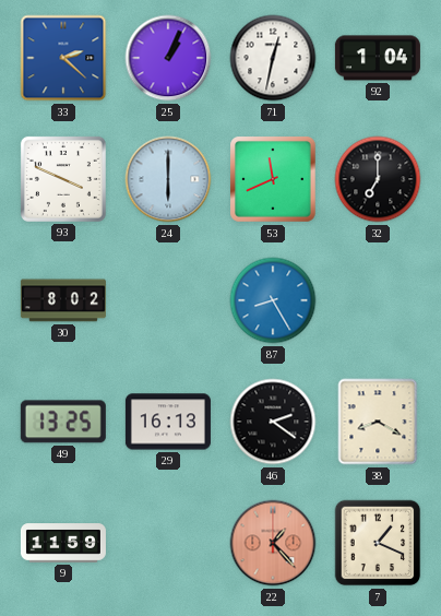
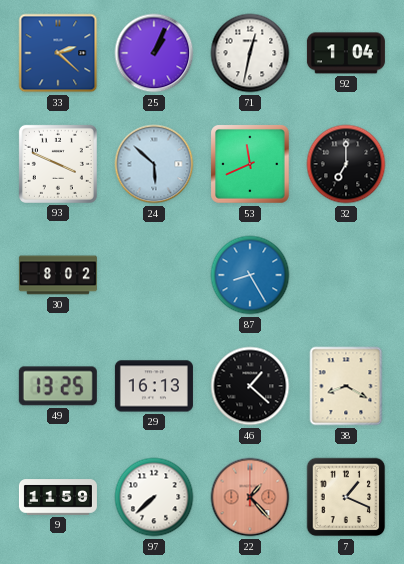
24: 6:00 -> 5:52
46: 2:21 -> 1:22
97: none -> 7:38
